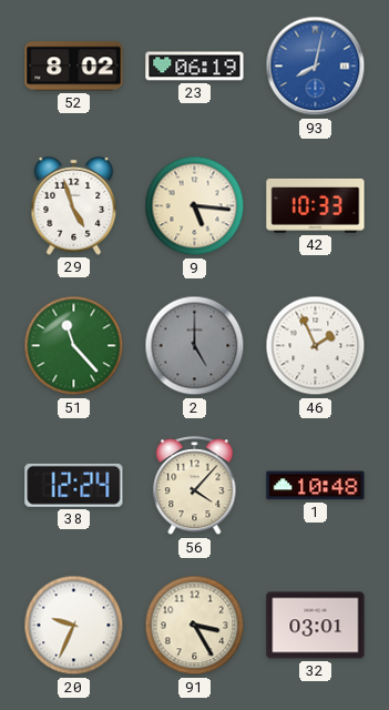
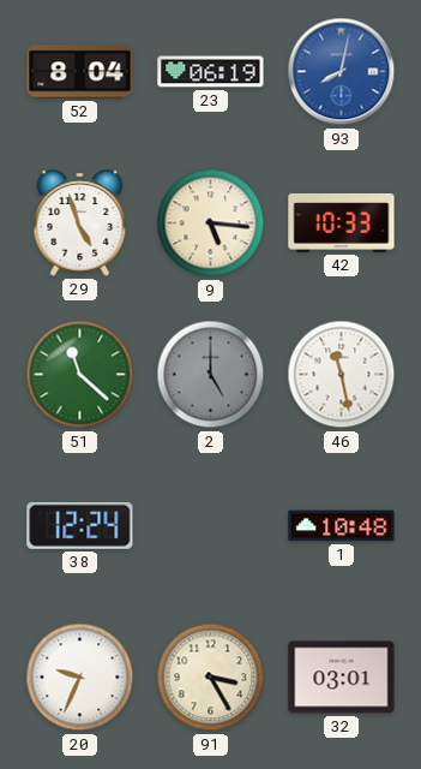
52: 8:02 -> 8:04
51: 11:23 -> 11:22
46: 1:56 -> 11:28
56: 4:07 -> none
